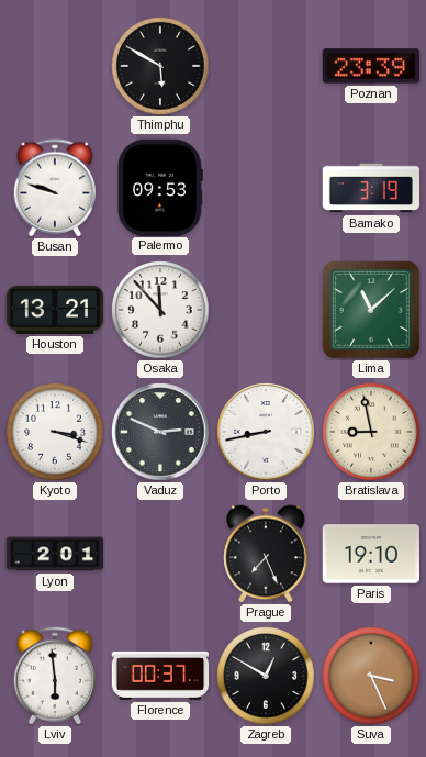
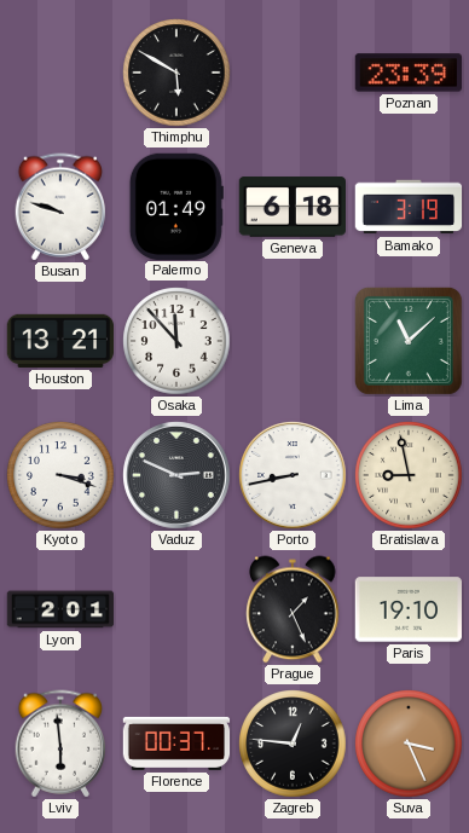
Palermo: 09:53 -> 01:49
Geneva: none -> 6:18
Prague: 7:26 -> 1:26
Zagreb: 12:50 -> 12:46
